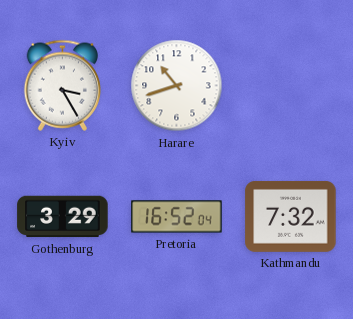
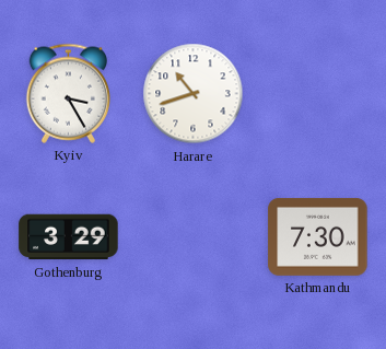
Pretoria: 16:52 -> none
Kathmandu: 7:32 -> 7:30
